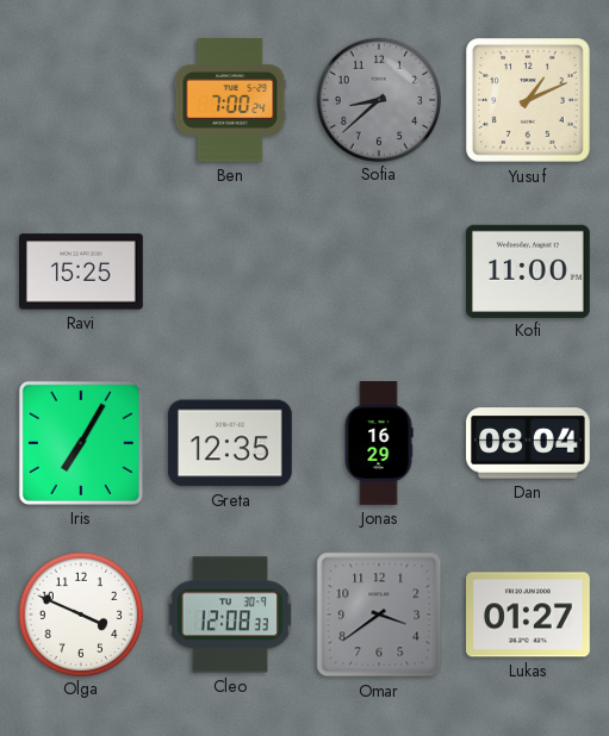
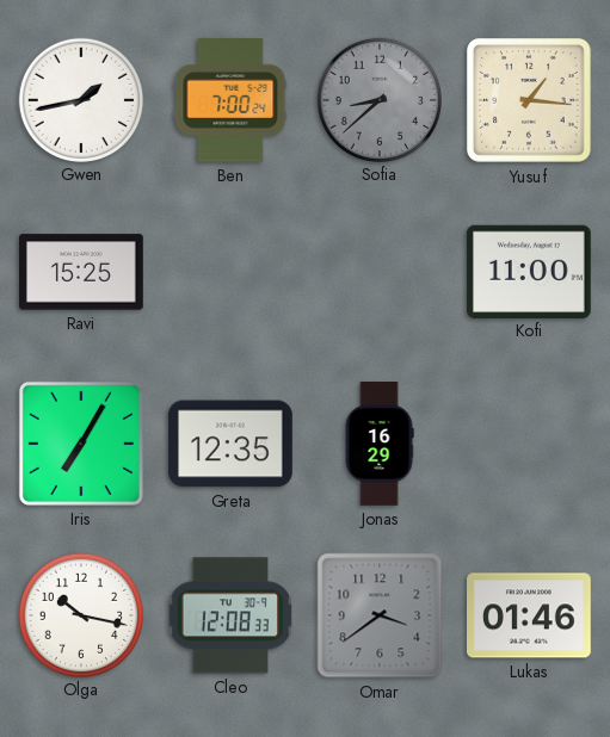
Gwen: none -> 1:43
Yusuf: 1:11 -> 1:16
Dan: 08:04 -> none
Olga: 3:49 -> 10:17
Lukas: 01:27 -> 01:46
